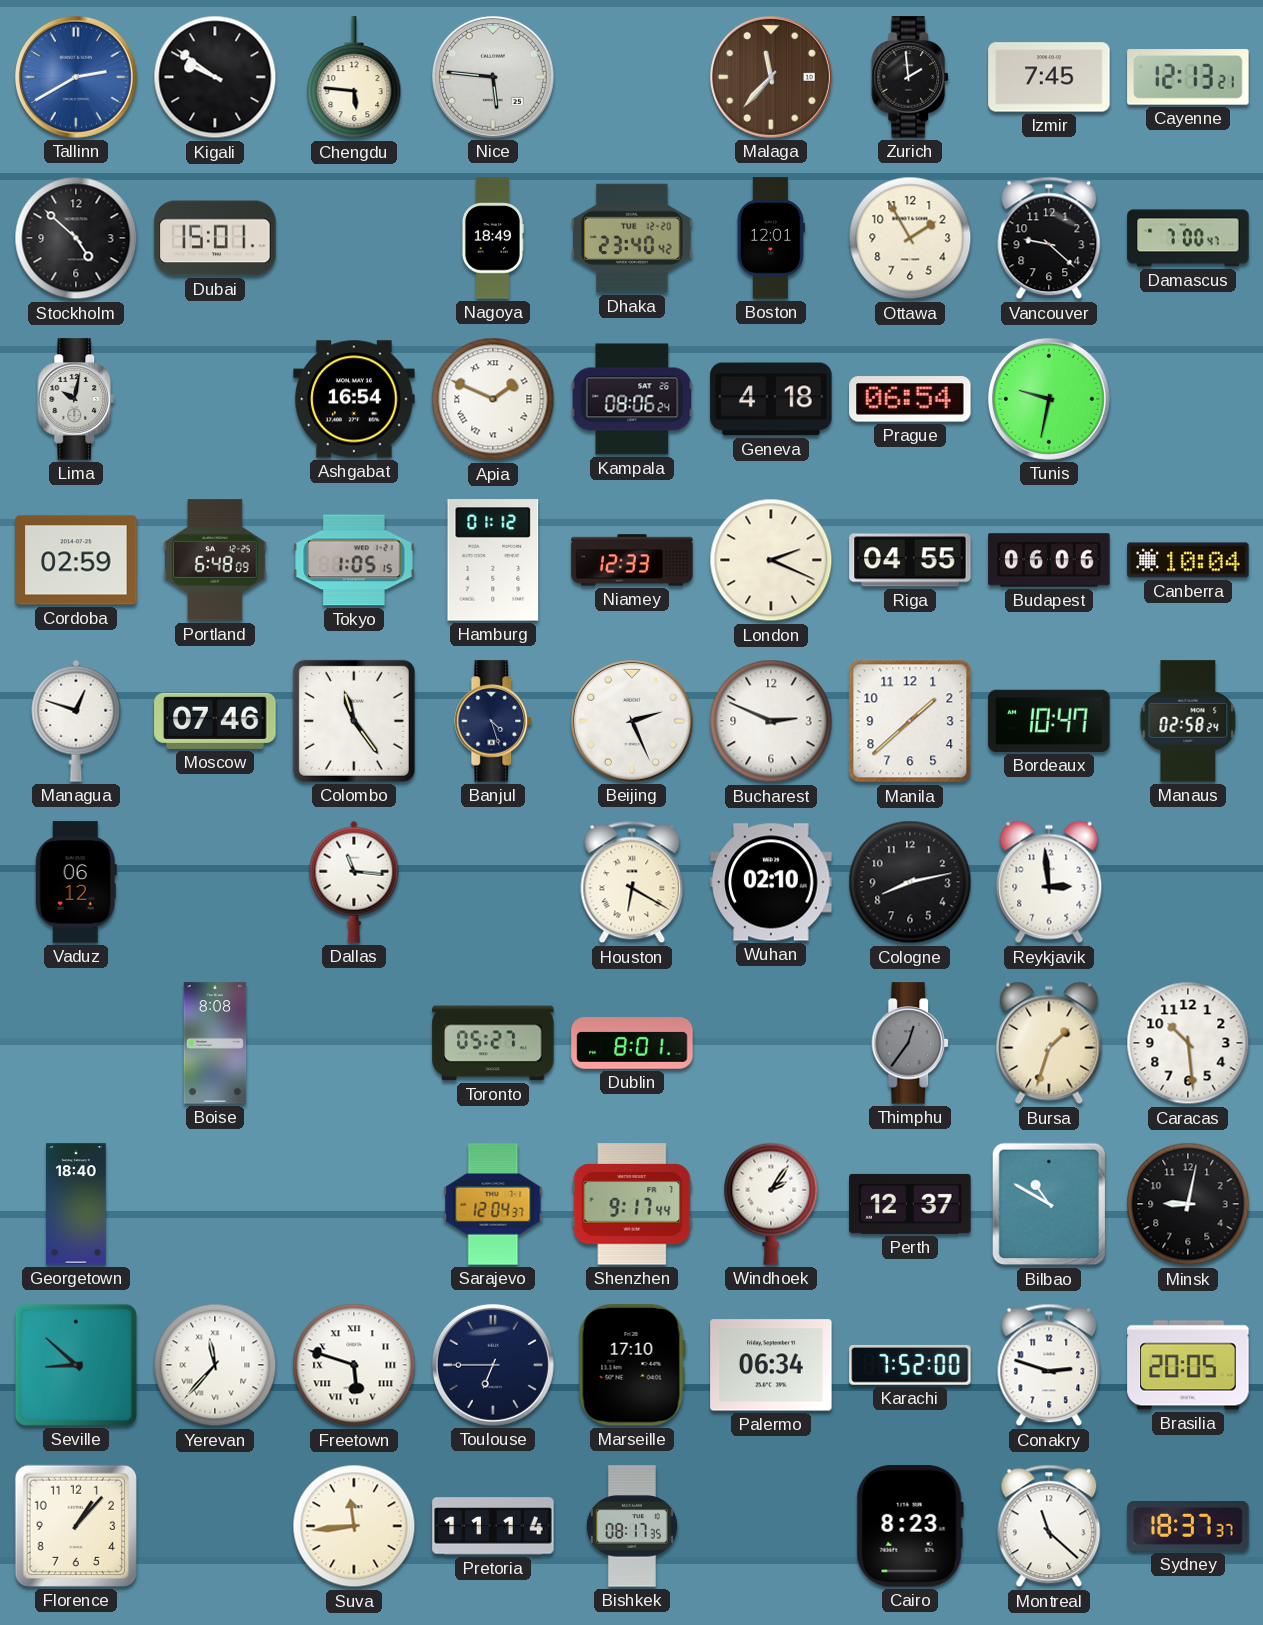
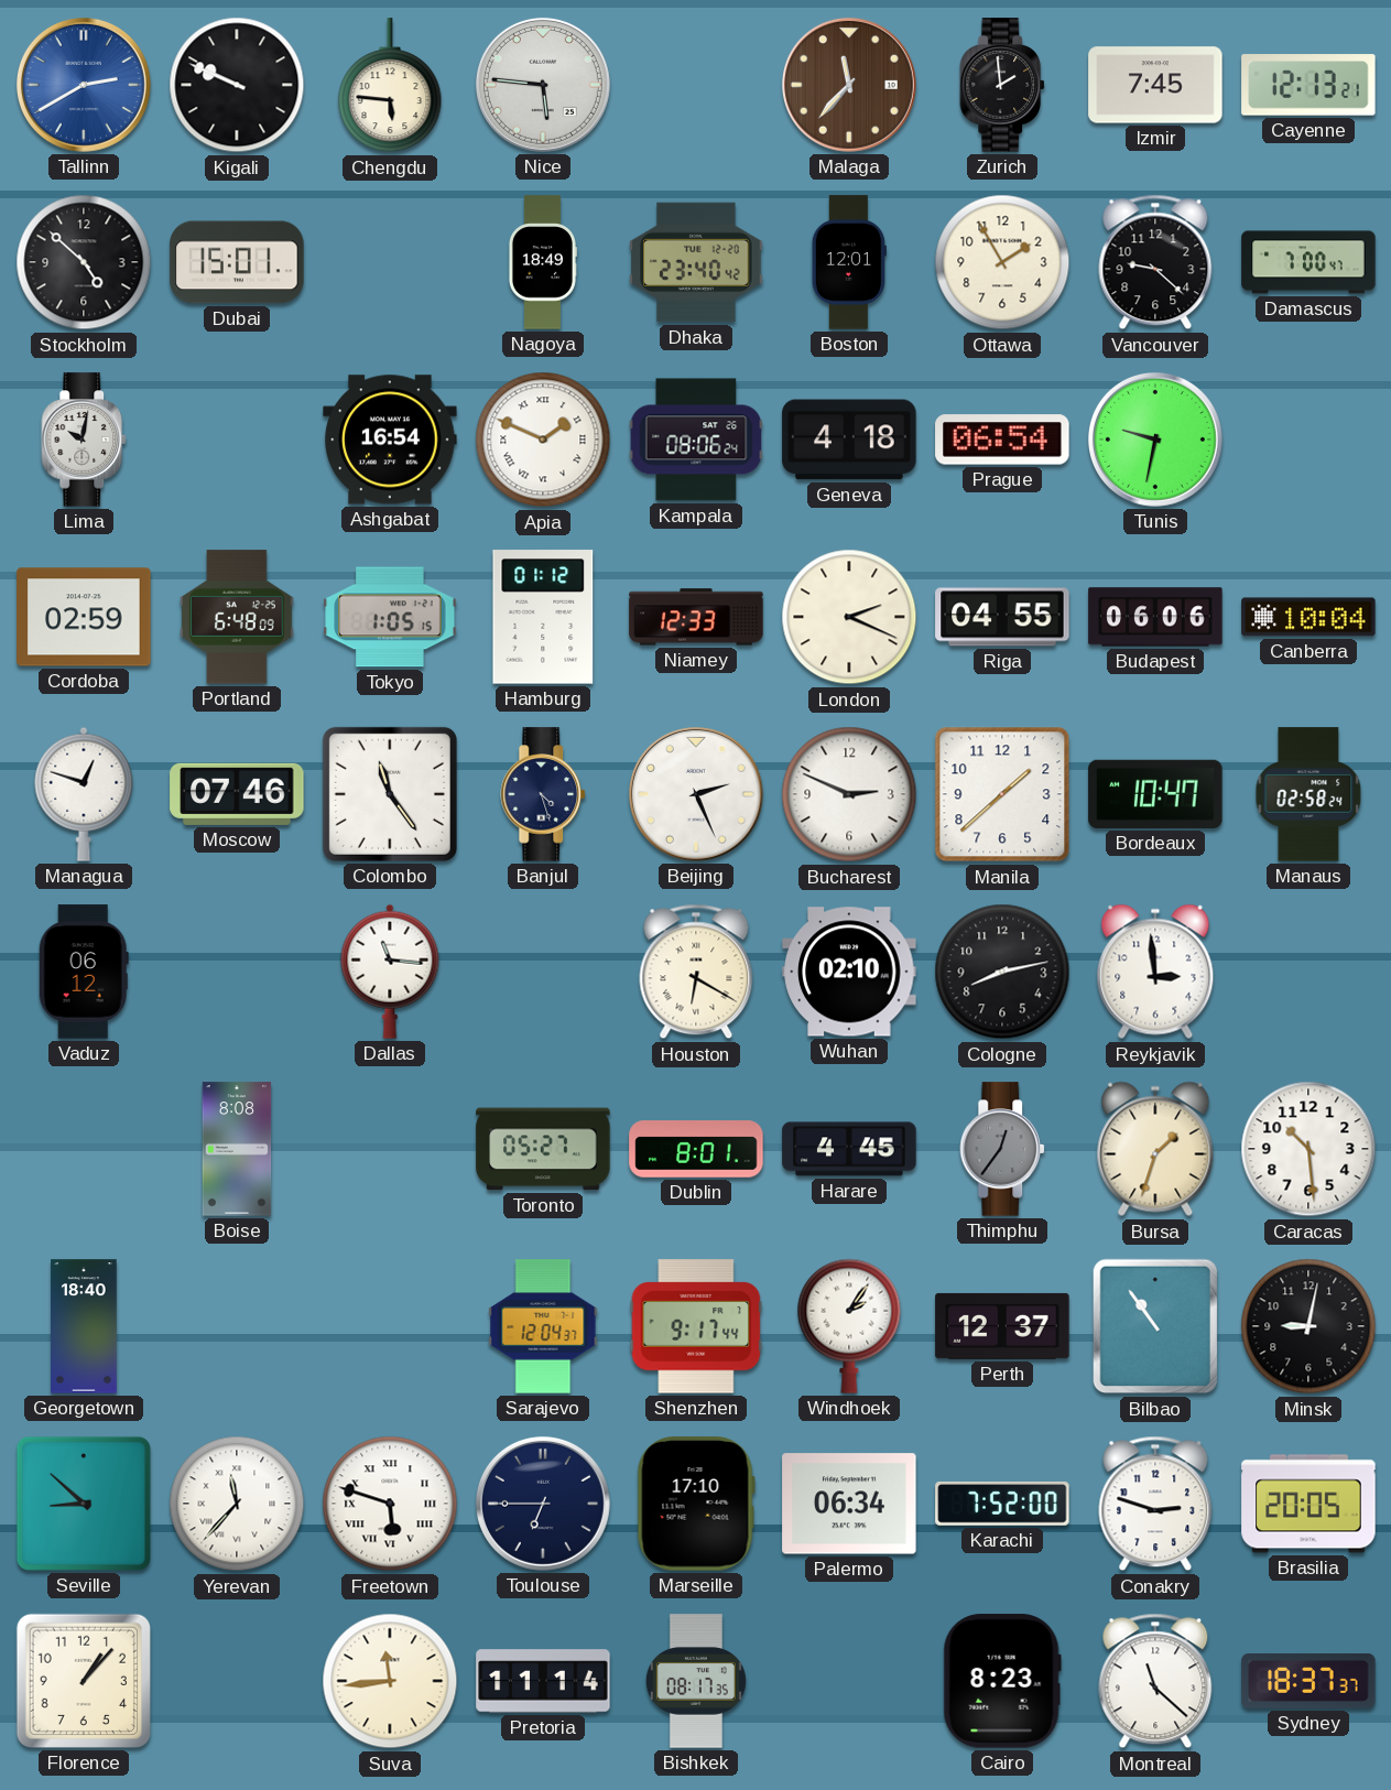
Kigali: 9:51 -> 9:49
Harare: none -> 4:45
Bilbao: 10:50 -> 10:54
